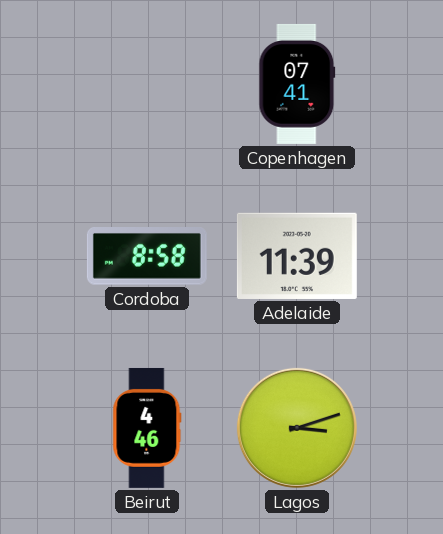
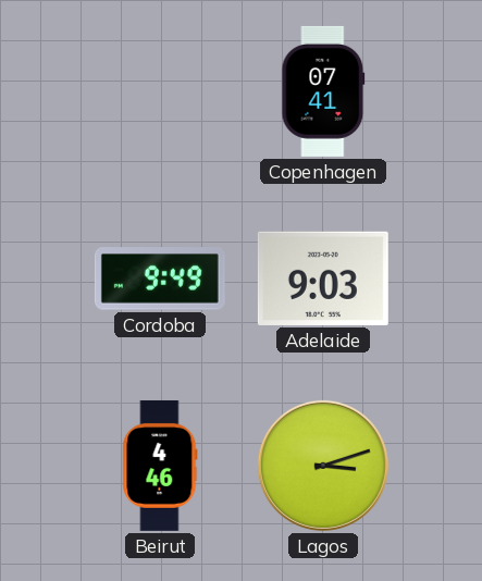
Cordoba: 8:58 -> 9:49
Adelaide: 11:39 -> 9:03
